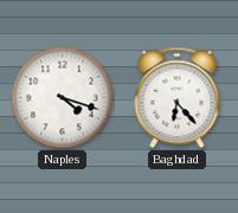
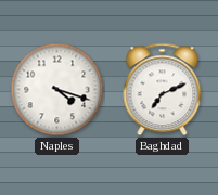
Baghdad: 6:23 -> 7:11
